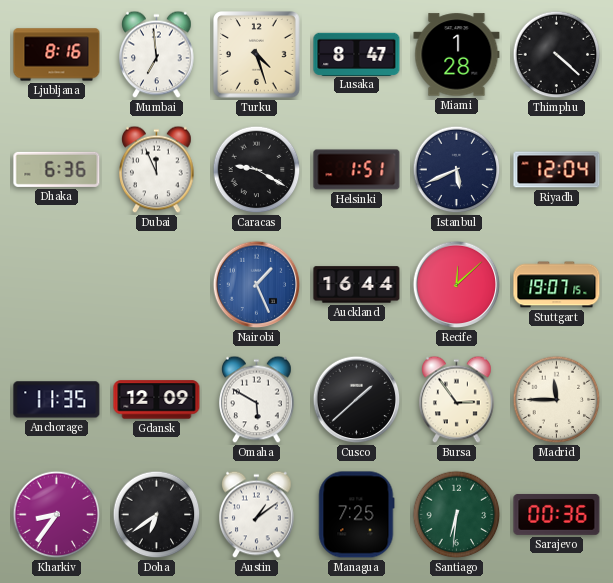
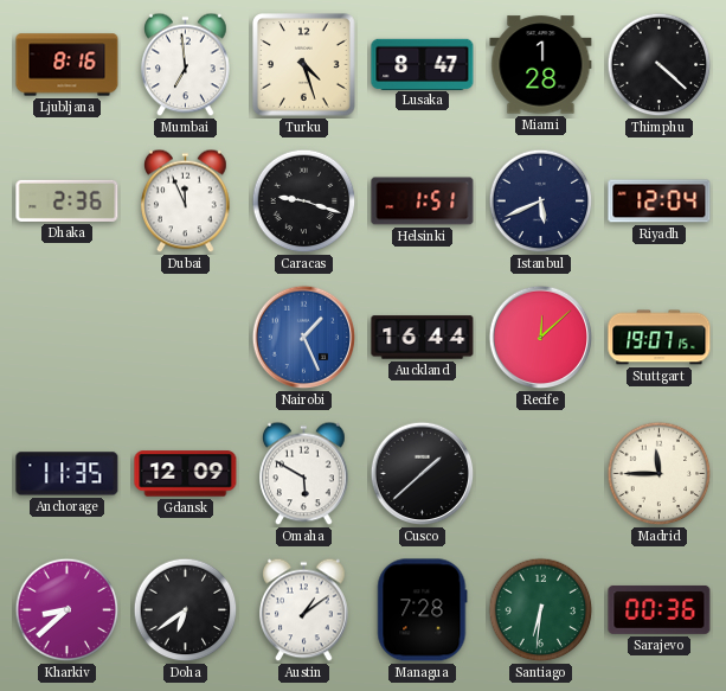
Dhaka: 6:36 -> 2:36
Caracas: 9:20 -> 9:18
Bursa: 2:54 -> none
Kharkiv: 8:36 -> 8:38
Managua: 7:25 -> 7:28
